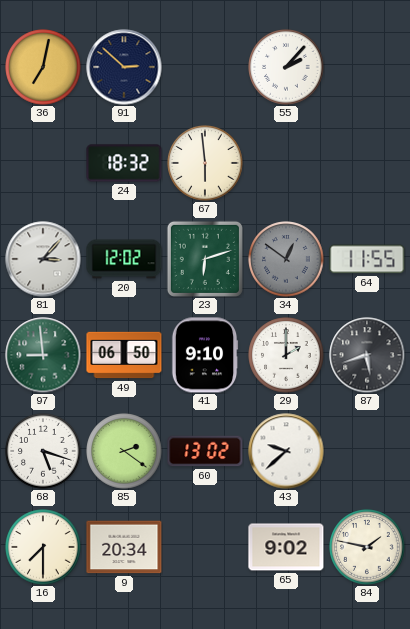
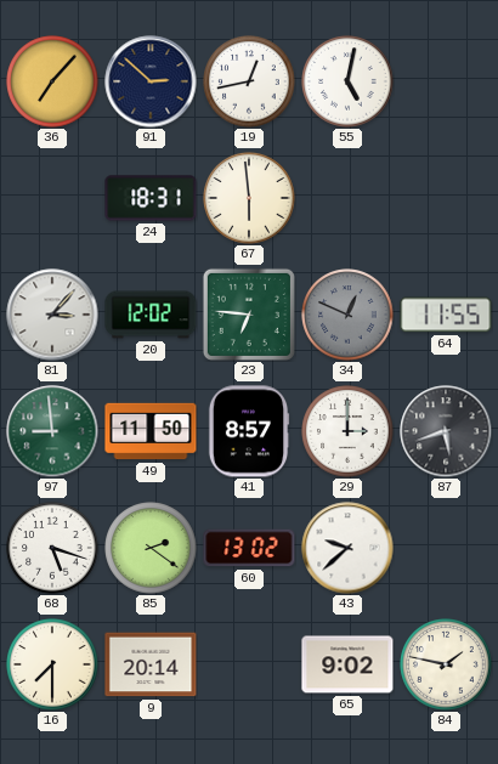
36: 7:02 -> 7:07
19: none -> 12:43
55: 2:07 -> 5:02
24: 18:32 -> 18:31
23: 6:12 -> 6:46
34: 12:51 -> 12:49
49: 06:50 -> 11:50
41: 9:10 -> 8:57
29: 2:00 -> 3:00
9: 20:34 -> 20:14
